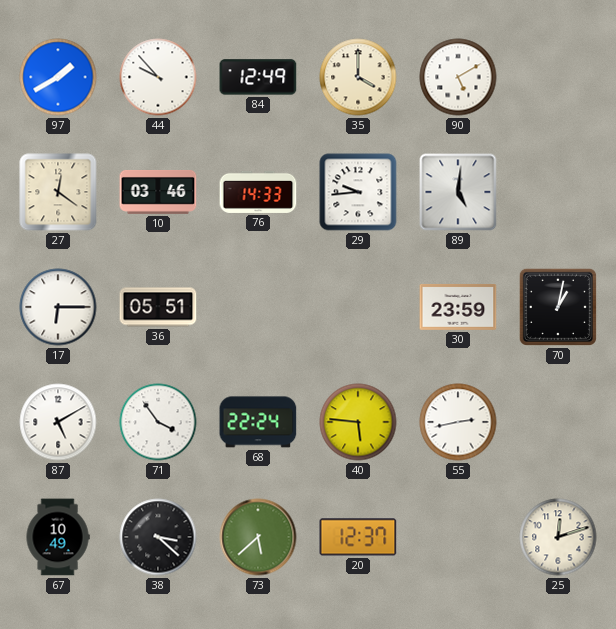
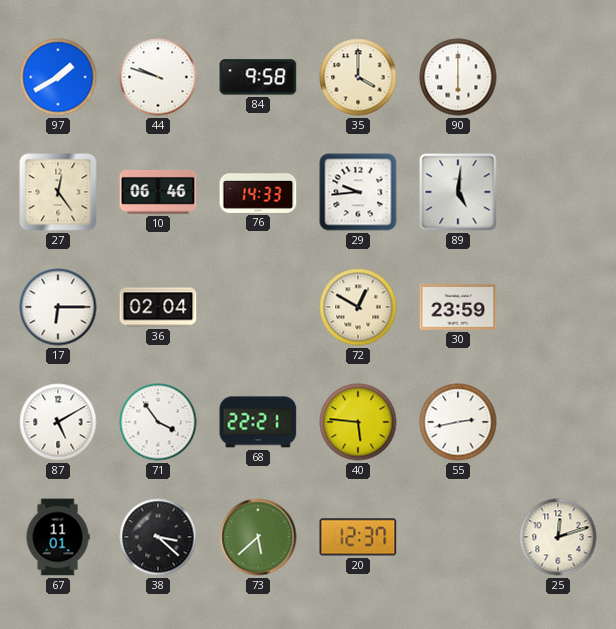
44: 9:53 -> 9:48
84: 12:49 -> 9:58
90: 5:10 -> 6:00
27: 12:21 -> 12:24
10: 03:46 -> 06:46
36: 05:51 -> 02:04
72: none -> 12:50
70: 1:02 -> none
68: 22:24 -> 22:21
67: 10:49 -> 11:01
